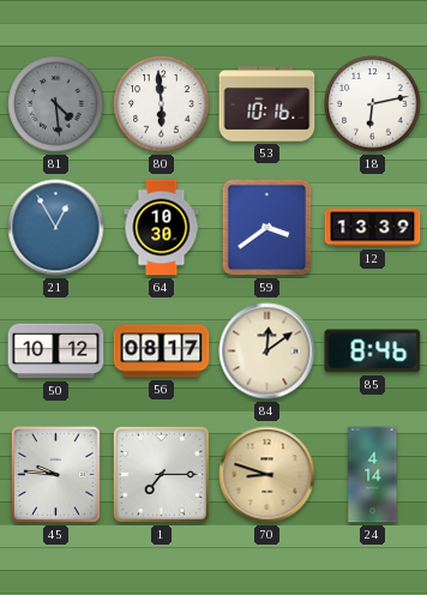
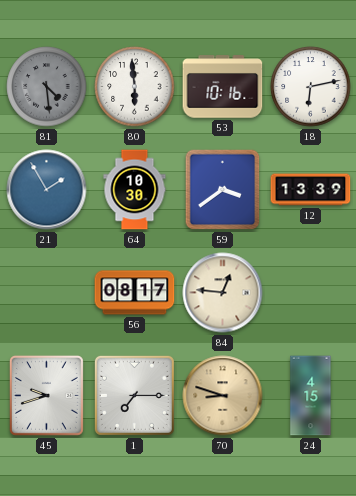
21: 12:55 -> 1:55
50: 10:12 -> none
84: 12:09 -> 12:46
85: 8:46 -> none
45: 9:46 -> 9:42
24: 4:14 -> 4:15
